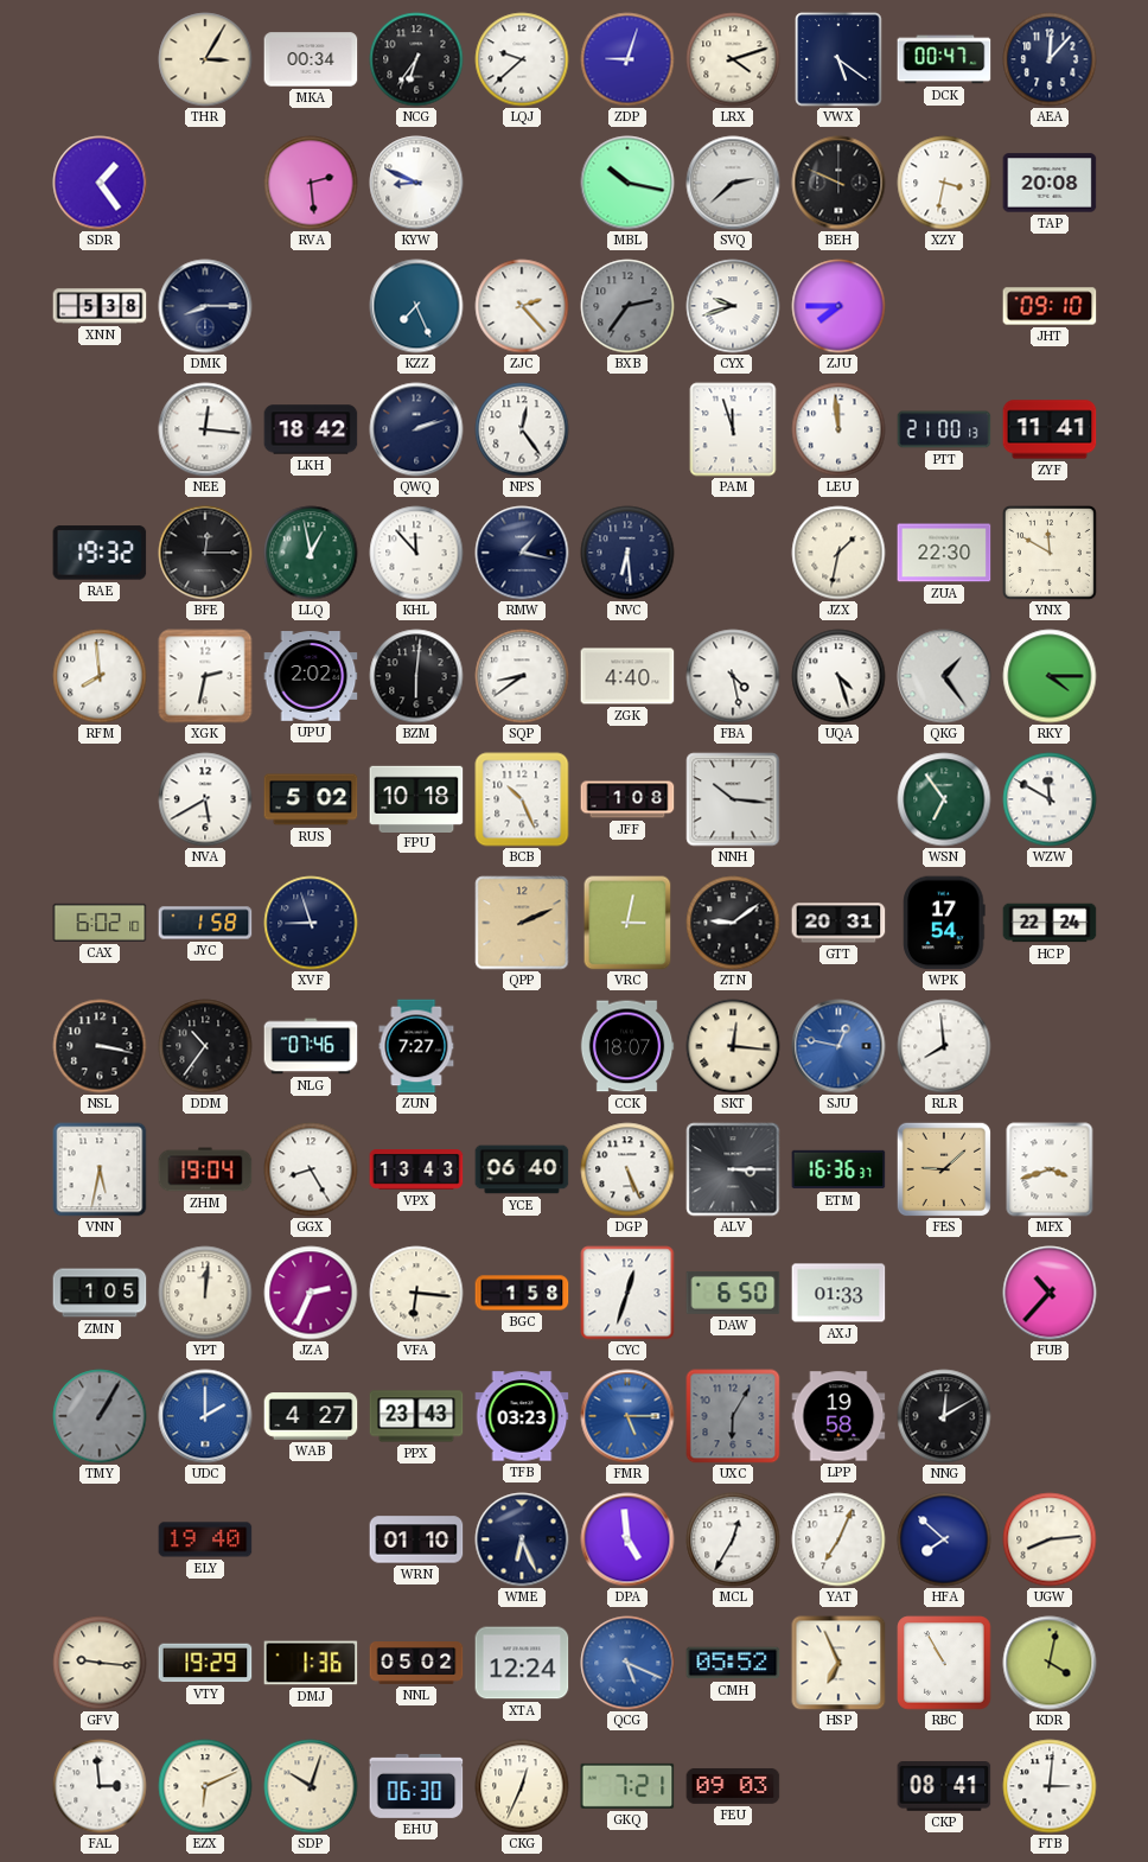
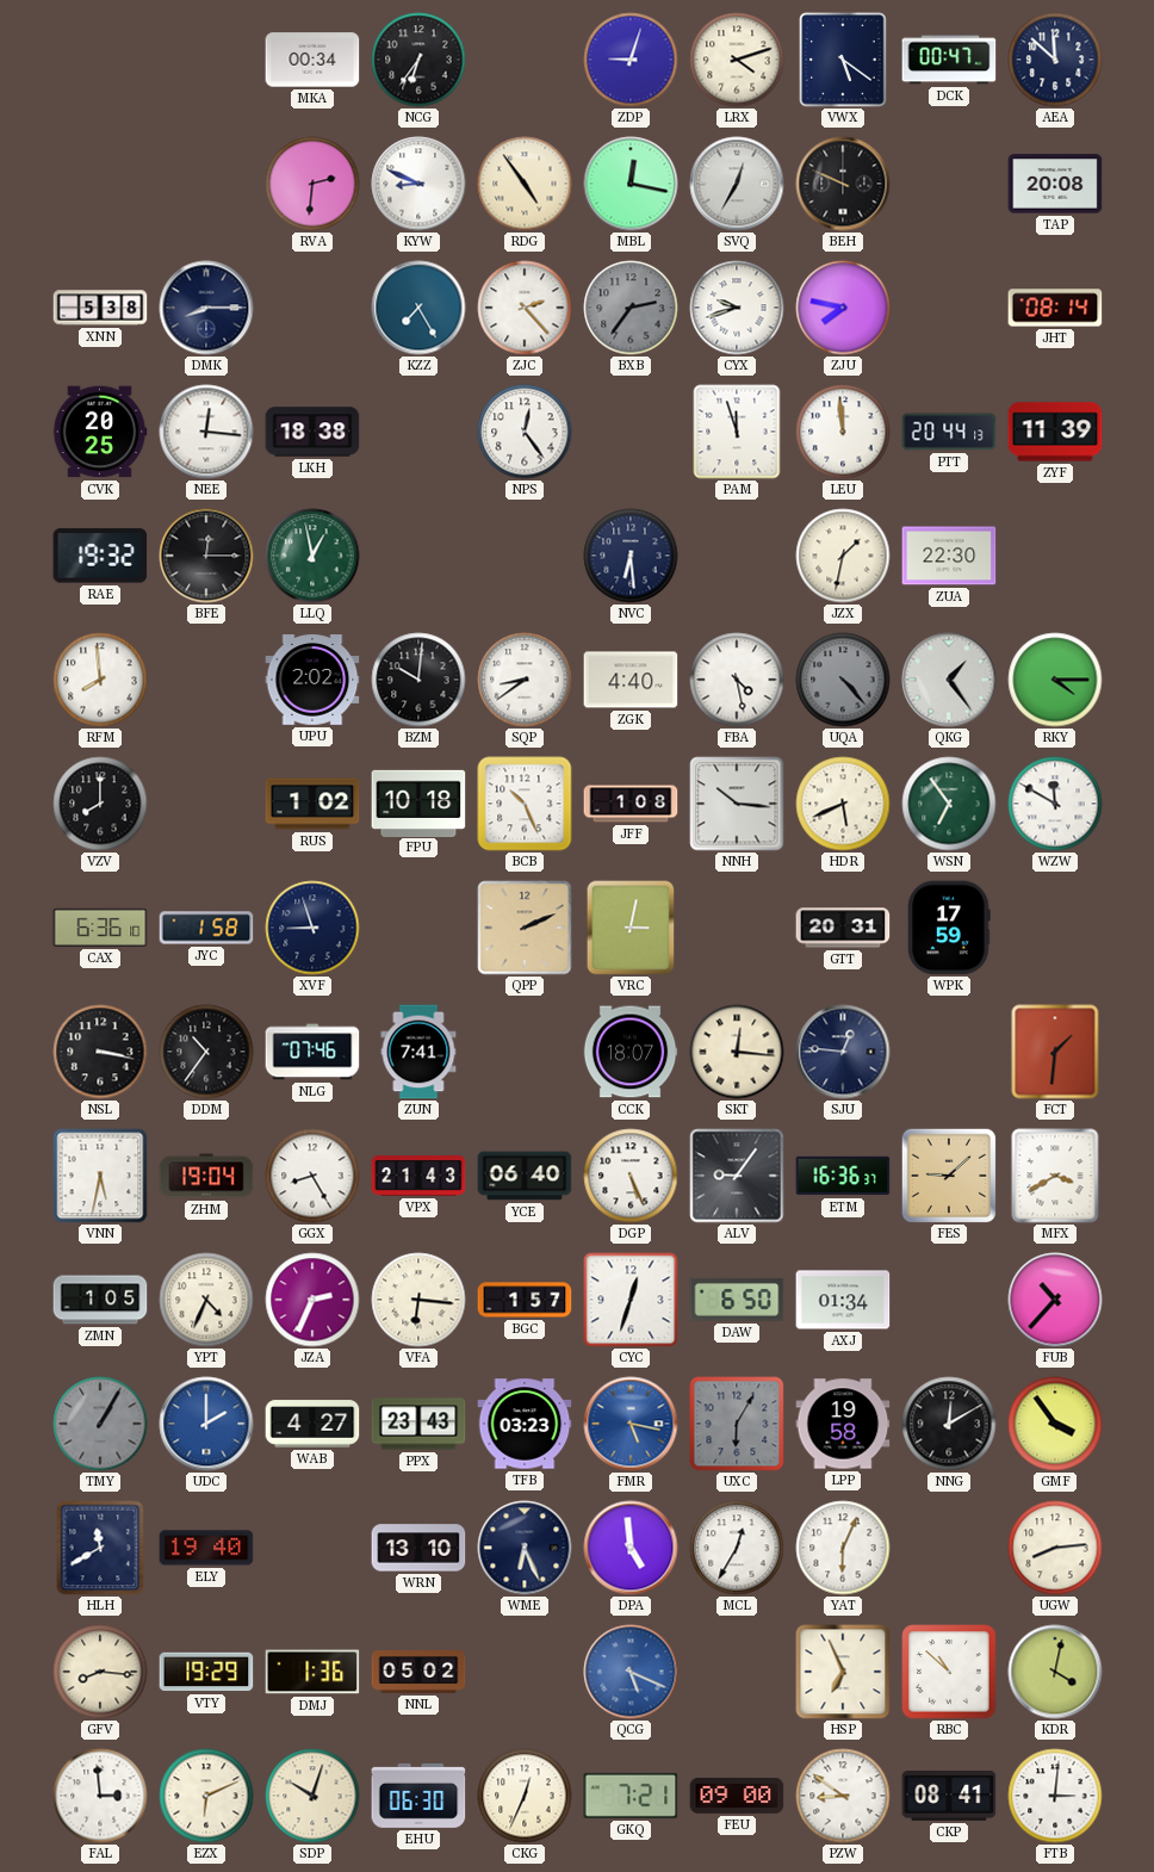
THR: 3:05 -> none
LQJ: 9:38 -> none
AEA: 12:07 -> 11:52
SDR: 1:24 -> none
RVA: 2:29 -> 2:31
RDG: none -> 4:54
MBL: 10:17 -> 12:17
SVQ: 2:38 -> 12:35
XZY: 3:32 -> none
KZZ: 7:26 -> 7:25
ZJU: 7:45 -> 7:47
JHT: 09:10 -> 08:14
CVK: none -> 20:25
LKH: 18:42 -> 18:38
QWQ: 2:12 -> none
PTT: 21:00 -> 20:44
ZYF: 11:41 -> 11:39
KHL: 11:53 -> none
RMW: 1:17 -> none
YNX: 11:50 -> none
XGK: 2:32 -> none
BZM: 6:01 -> 10:01
UQA: 4:27 -> 4:23
UQA dial: white -> grey
VZV: none -> 8:00
NVA: 5:40 -> none
RUS: 5:02 -> 1:02
HDR: none -> 5:41
CAX: 6:02 -> 6:36
ZTN: 9:09 -> none
WPK: 17:54 -> 17:59
HCP: 22:24 -> none
ZUN: 7:27 -> 7:41
SJU: 12:47 -> 12:46
SJU dial: blue -> navy
RLR: 7:59 -> none
FCT: none -> 1:31
VPX: 13:43 -> 21:43
ALV: 3:15 -> 9:06
MFX: 3:42 -> 3:40
YPT: 12:01 -> 4:34
BGC: 1:58 -> 1:57
AXJ: 01:33 -> 01:34
FMR: 5:15 -> 5:17
GMF: none -> 3:54
HLH: none -> 11:40
WRN: 01:10 -> 13:10
YAT: 7:04 -> 6:04
HFA: 7:52 -> none
GFV: 9:16 -> 8:16
XTA: 12:24 -> none
CMH: 05:52 -> none
RBC: 10:55 -> 10:52
FEU: 09:03 -> 09:00
PZW: none -> 8:51
